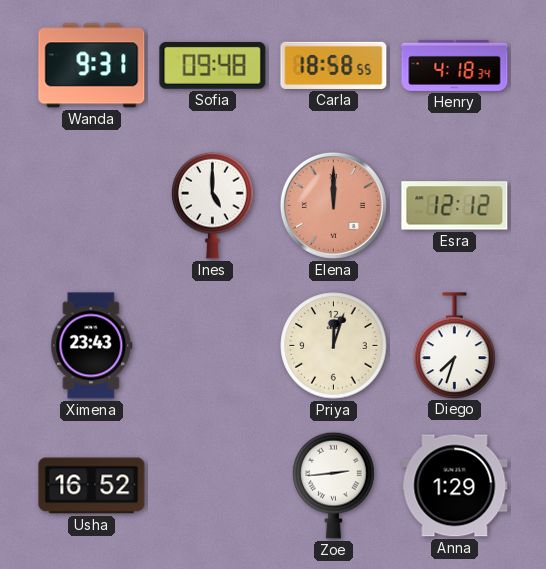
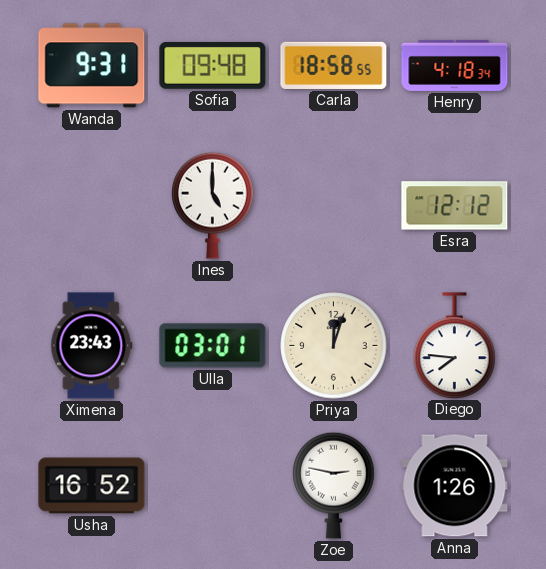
Elena: 12:00 -> none
Ulla: none -> 03:01
Diego: 7:33 -> 7:46
Zoe: 2:44 -> 2:47
Anna: 1:29 -> 1:26
